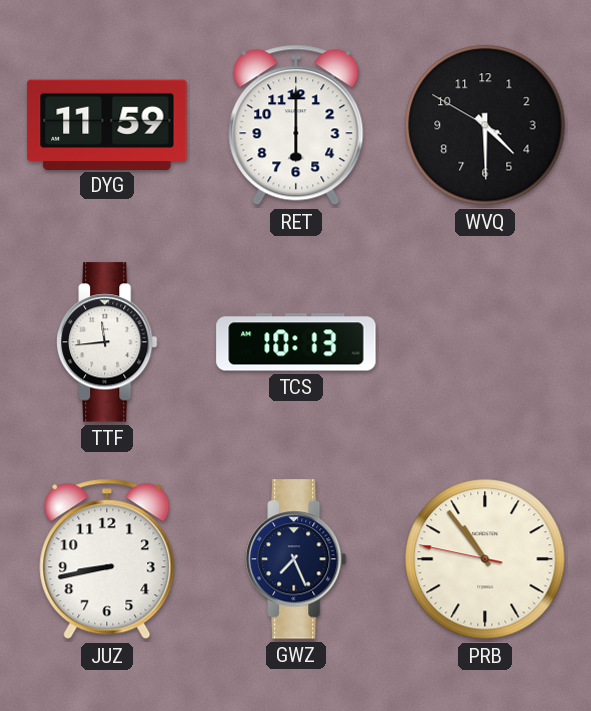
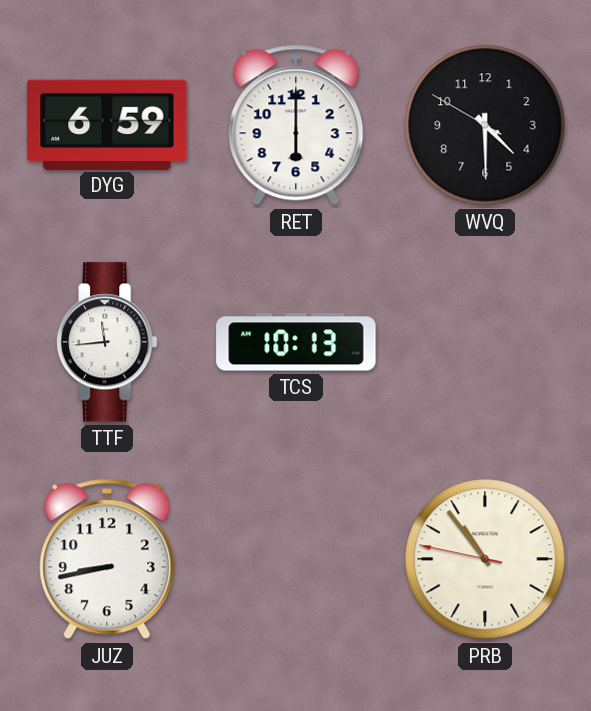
DYG: 11:59 -> 6:59
GWZ: 7:26 -> none
